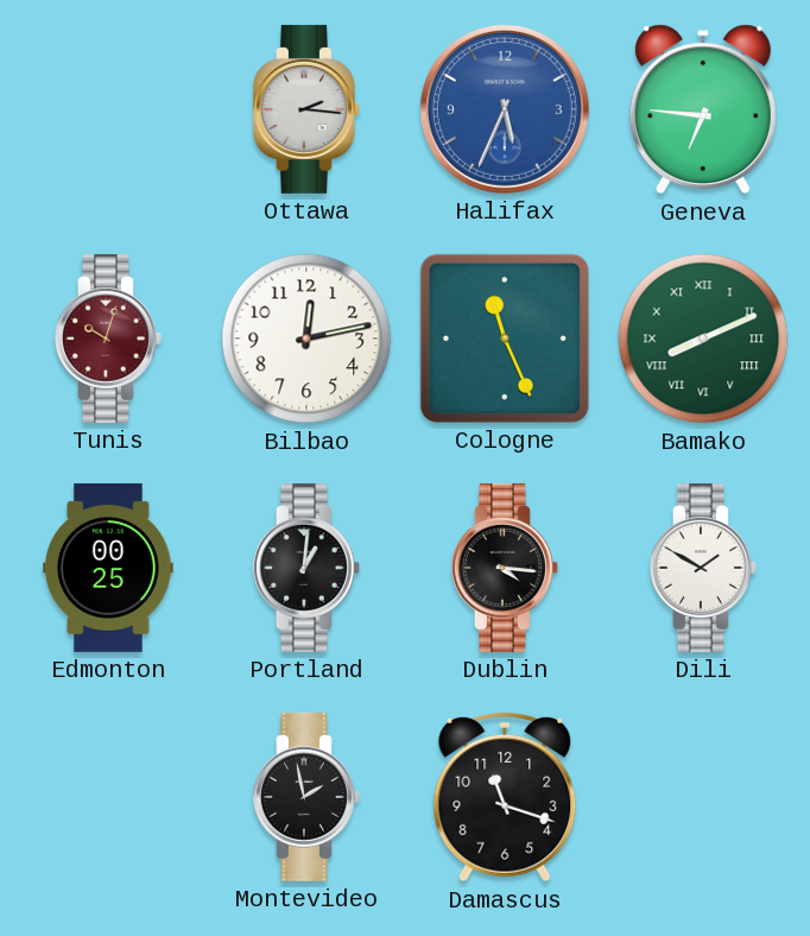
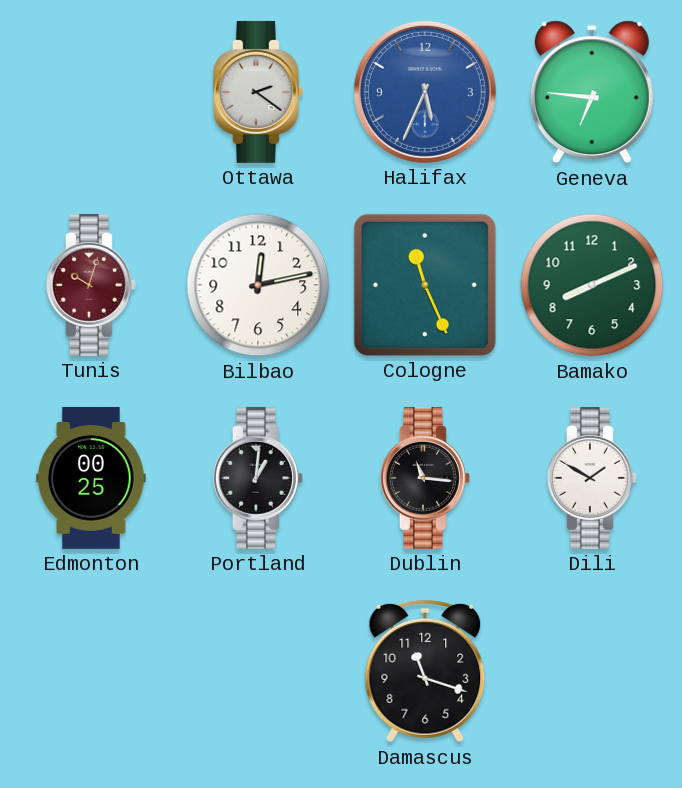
Ottawa: 2:16 -> 2:21
Bamako numerals: Roman -> Arabic
Dublin: 4:16 -> 11:16
Montevideo: 1:58 -> none
